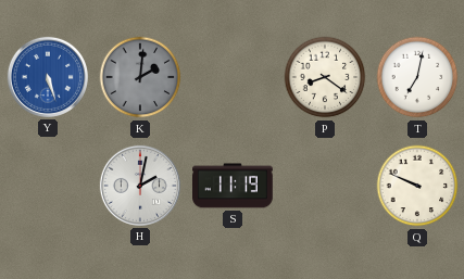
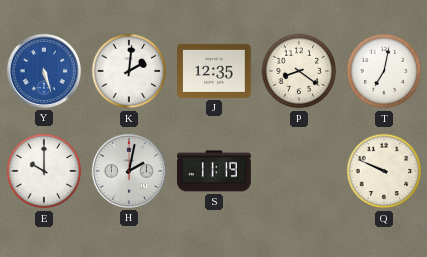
K dial: grey -> white
J: none -> 12:35
E: none -> 10:00
